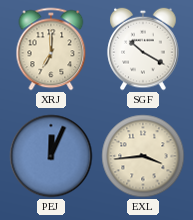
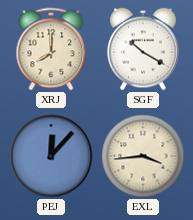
XRJ: 7:00 -> 8:00
PEJ: 12:04 -> 12:07
